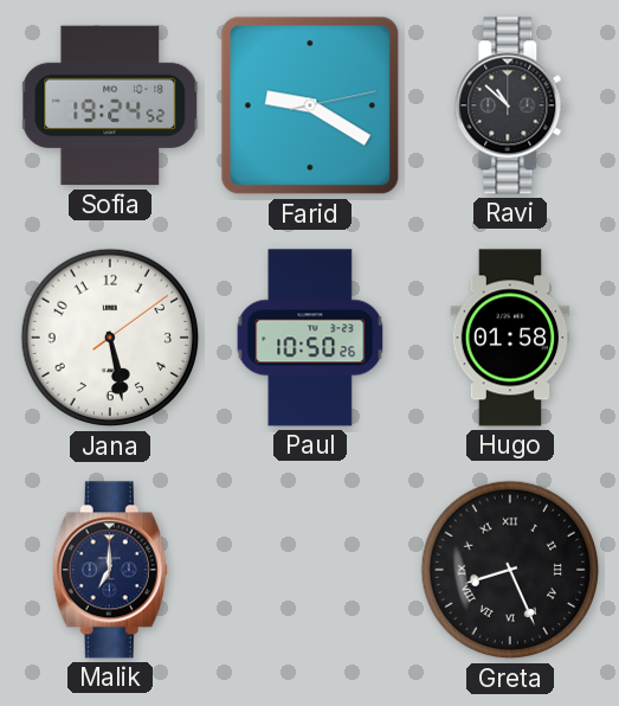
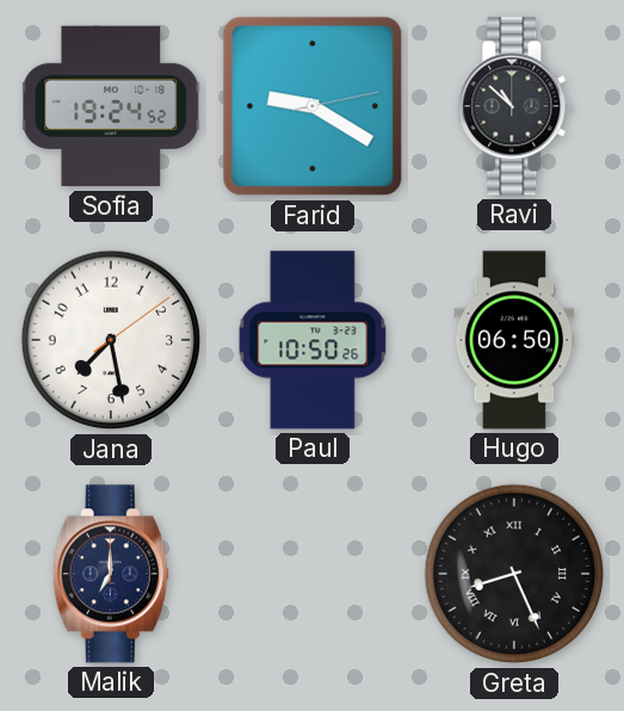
Jana: 5:28 -> 7:28
Hugo: 01:58 -> 06:50
